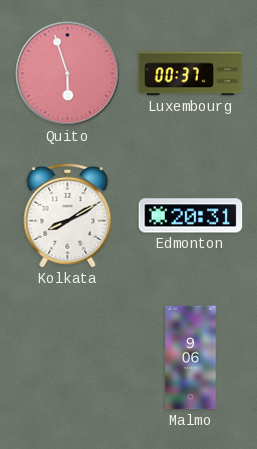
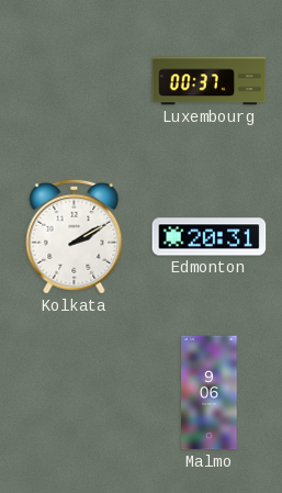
Quito: 5:57 -> none
Kolkata: 8:10 -> 2:10
